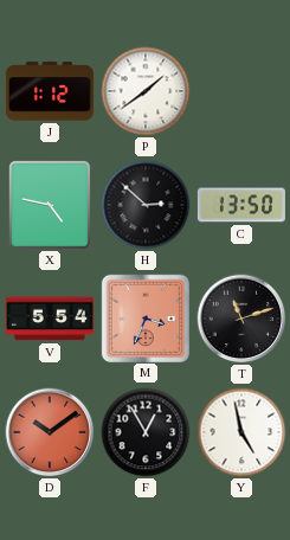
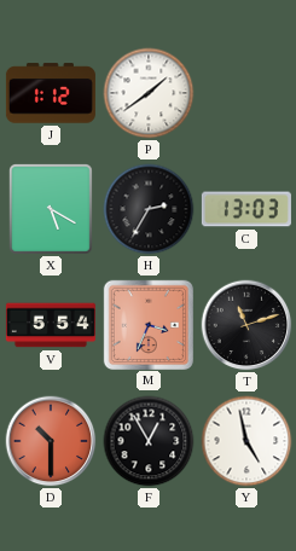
X: 4:47 -> 5:20
H: 2:52 -> 2:35
C: 13:50 -> 13:03
D: 10:09 -> 10:30
